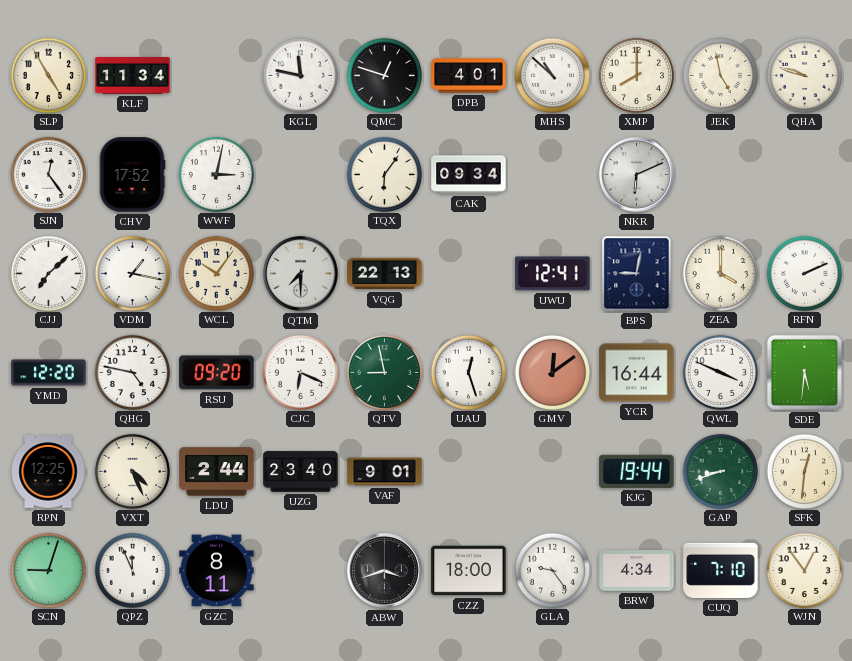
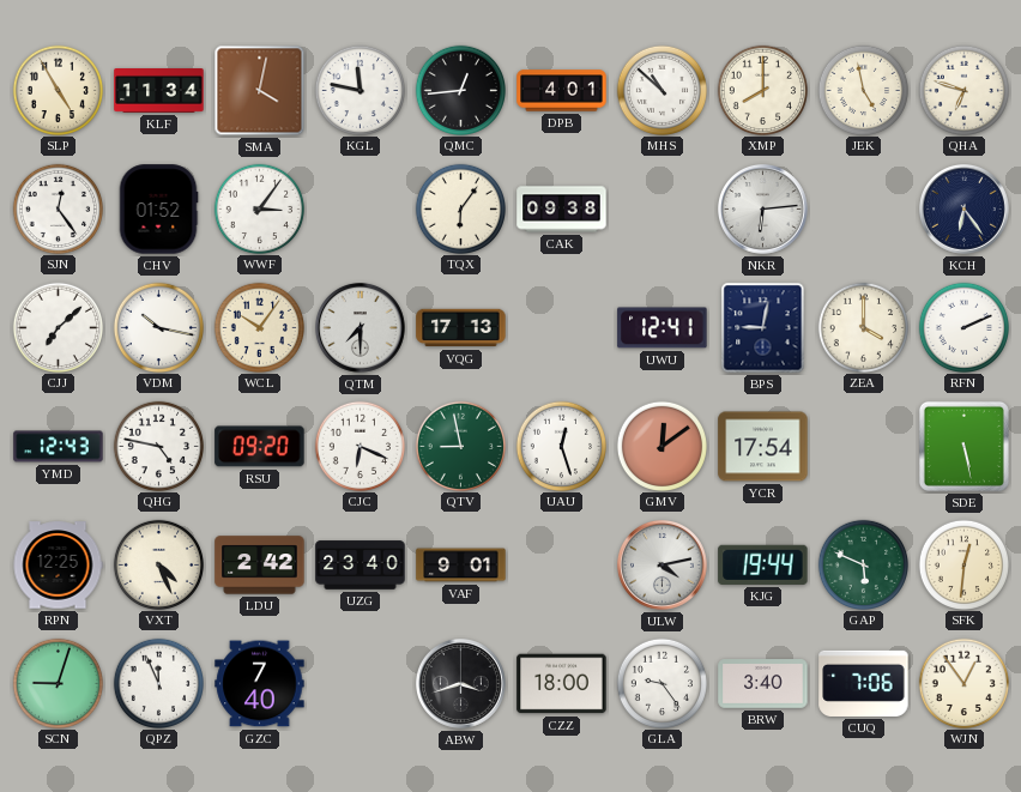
SMA: none -> 4:02
QMC: 12:48 -> 12:44
QHA: 9:48 -> 6:48
CHV: 17:52 -> 01:52
WWF: 3:02 -> 3:06
CAK: 09:34 -> 09:38
NKR: 6:11 -> 6:14
KCH: none -> 6:24
VDM: 1:17 -> 10:17
VQG: 22:13 -> 17:13
YMD: 12:20 -> 12:43
YCR: 16:44 -> 17:54
QWL: 3:49 -> none
SDE: 5:31 -> 5:28
LDU: 2:44 -> 2:42
ULW: none -> 4:13
GAP: 8:42 -> 5:49
GZC: 8:11 -> 7:40
BRW: 4:34 -> 3:40
CUQ: 7:10 -> 7:06
